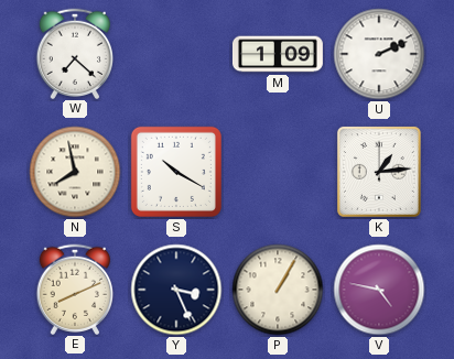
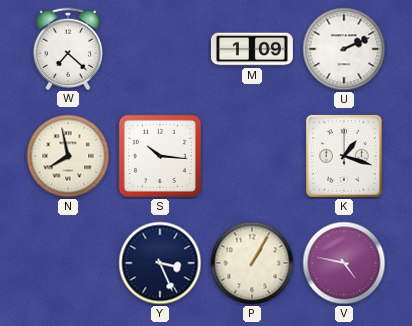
S: 10:20 -> 10:16
K: 1:14 -> 1:18
E: 8:11 -> none
